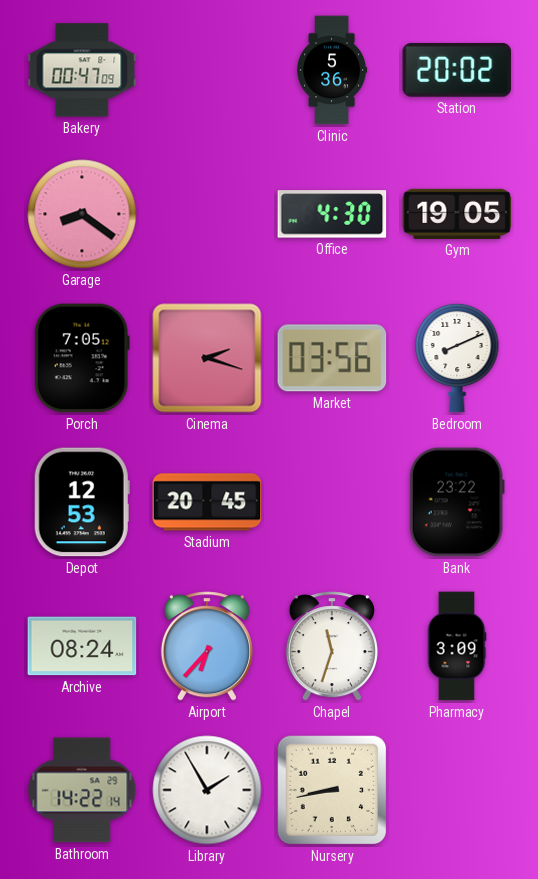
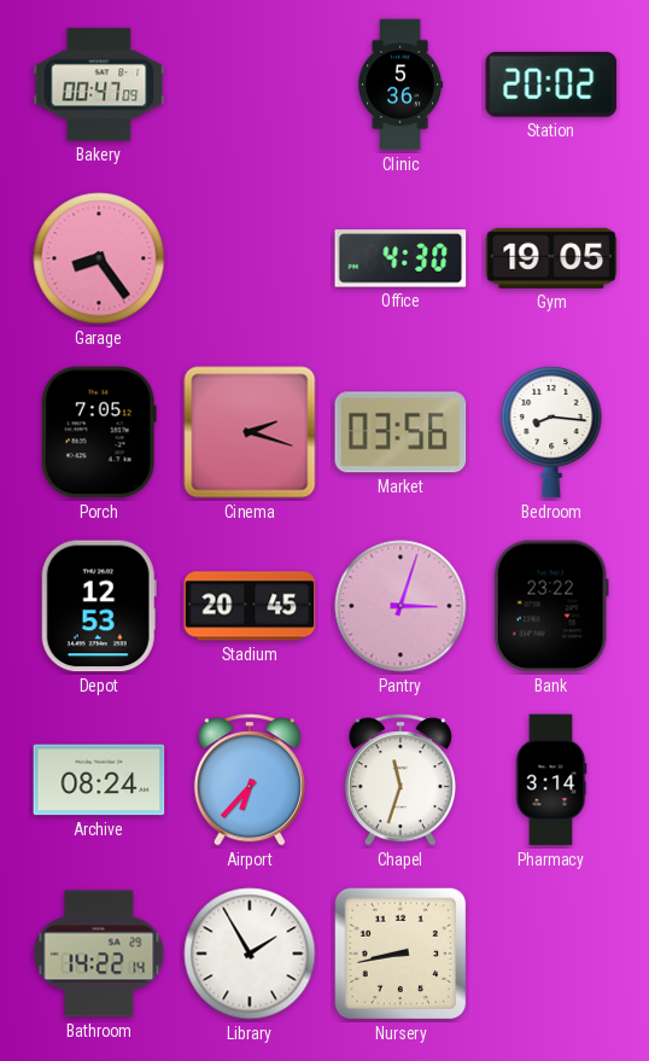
Garage: 8:21 -> 8:24
Bedroom: 8:11 -> 8:16
Pantry: none -> 3:03
Pharmacy: 3:09 -> 3:14
